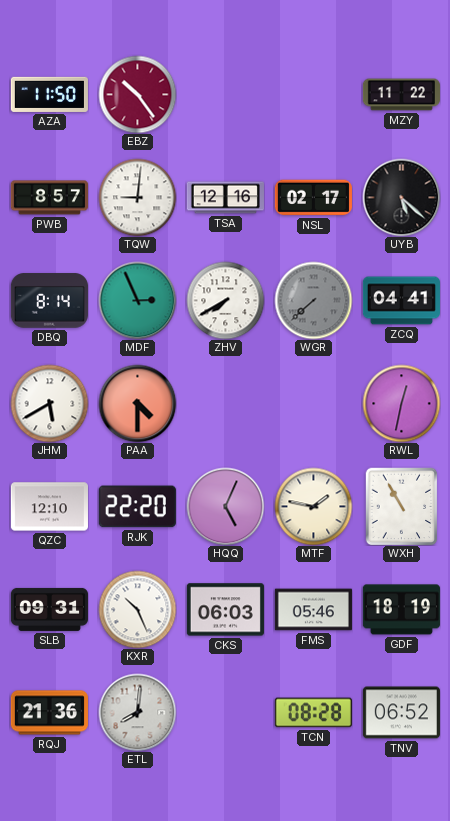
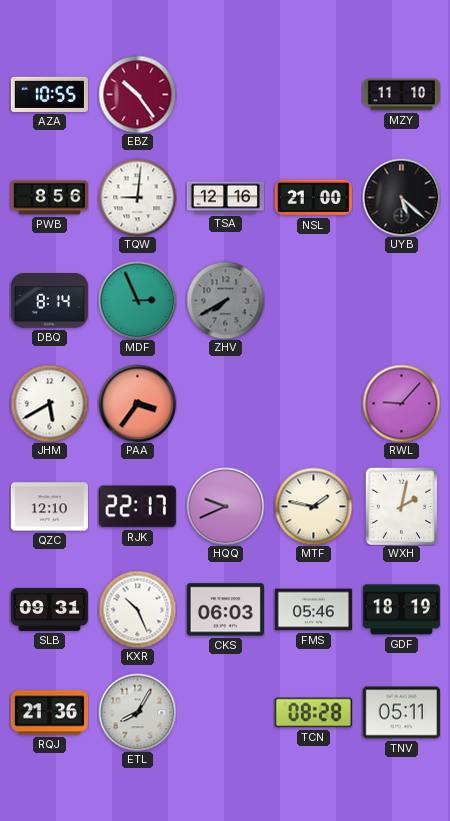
AZA: 11:50 -> 10:55
MZY: 11:22 -> 11:10
PWB: 8:57 -> 8:56
NSL: 02:17 -> 21:00
ZHV dial: white -> grey
WGR: 7:38 -> none
ZCQ: 04:41 -> none
PAA: 4:30 -> 3:36
RWL: 12:32 -> 9:07
RJK: 22:20 -> 22:17
HQQ: 5:04 -> 9:41
WXH: 10:55 -> 2:02
ETL: 8:01 -> 8:05
TNV: 06:52 -> 05:11
